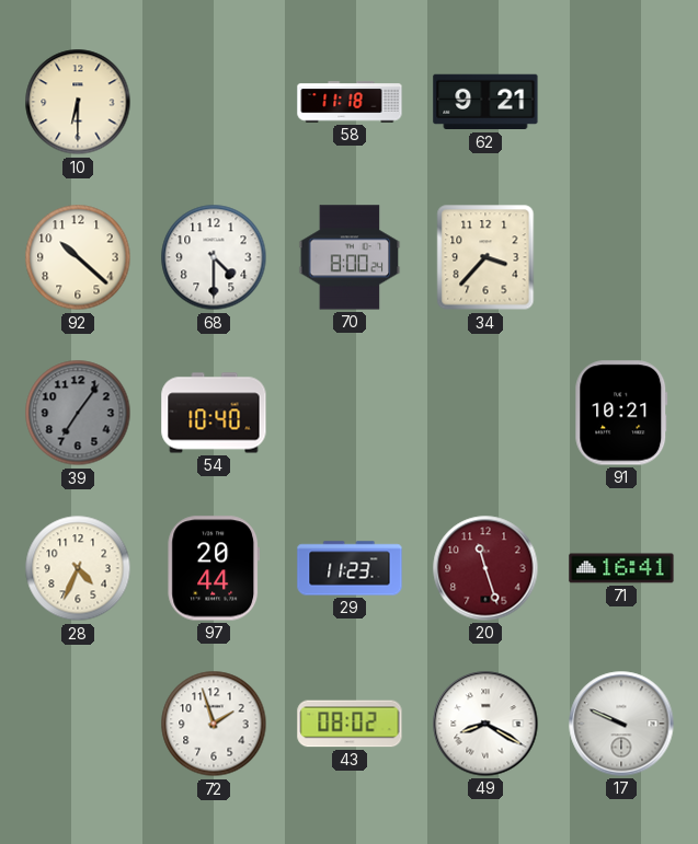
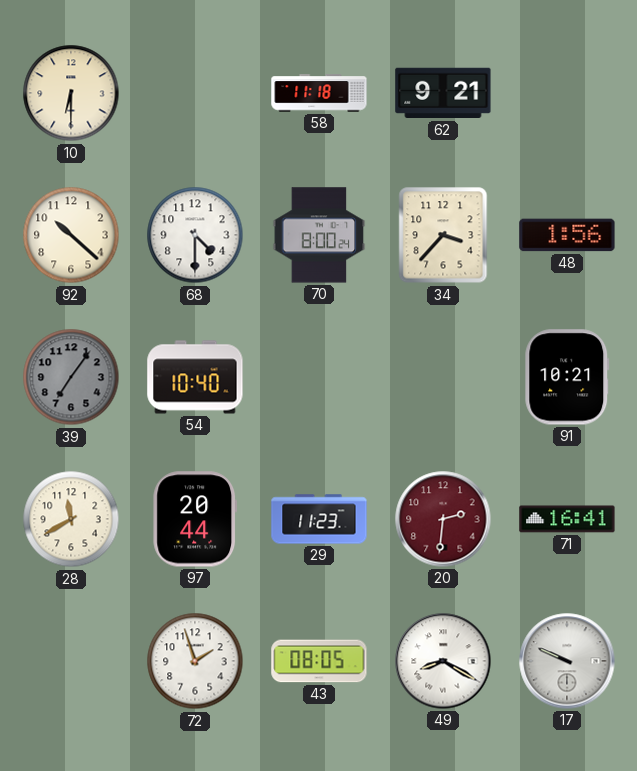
48: none -> 1:56
28: 4:34 -> 11:40
20: 11:27 -> 2:31
43: 08:02 -> 08:05
